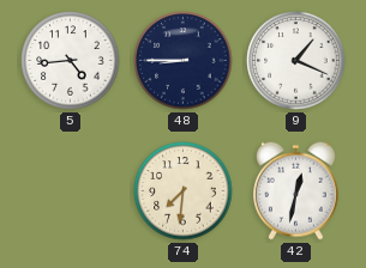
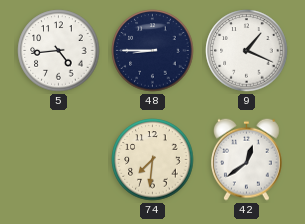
42: 12:32 -> 12:39
